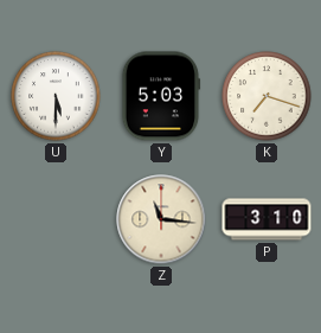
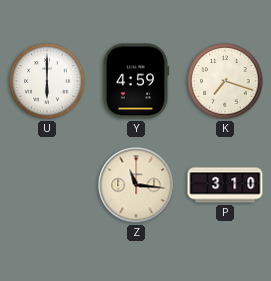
U: 5:30 -> 6:00
Y: 5:03 -> 4:59
